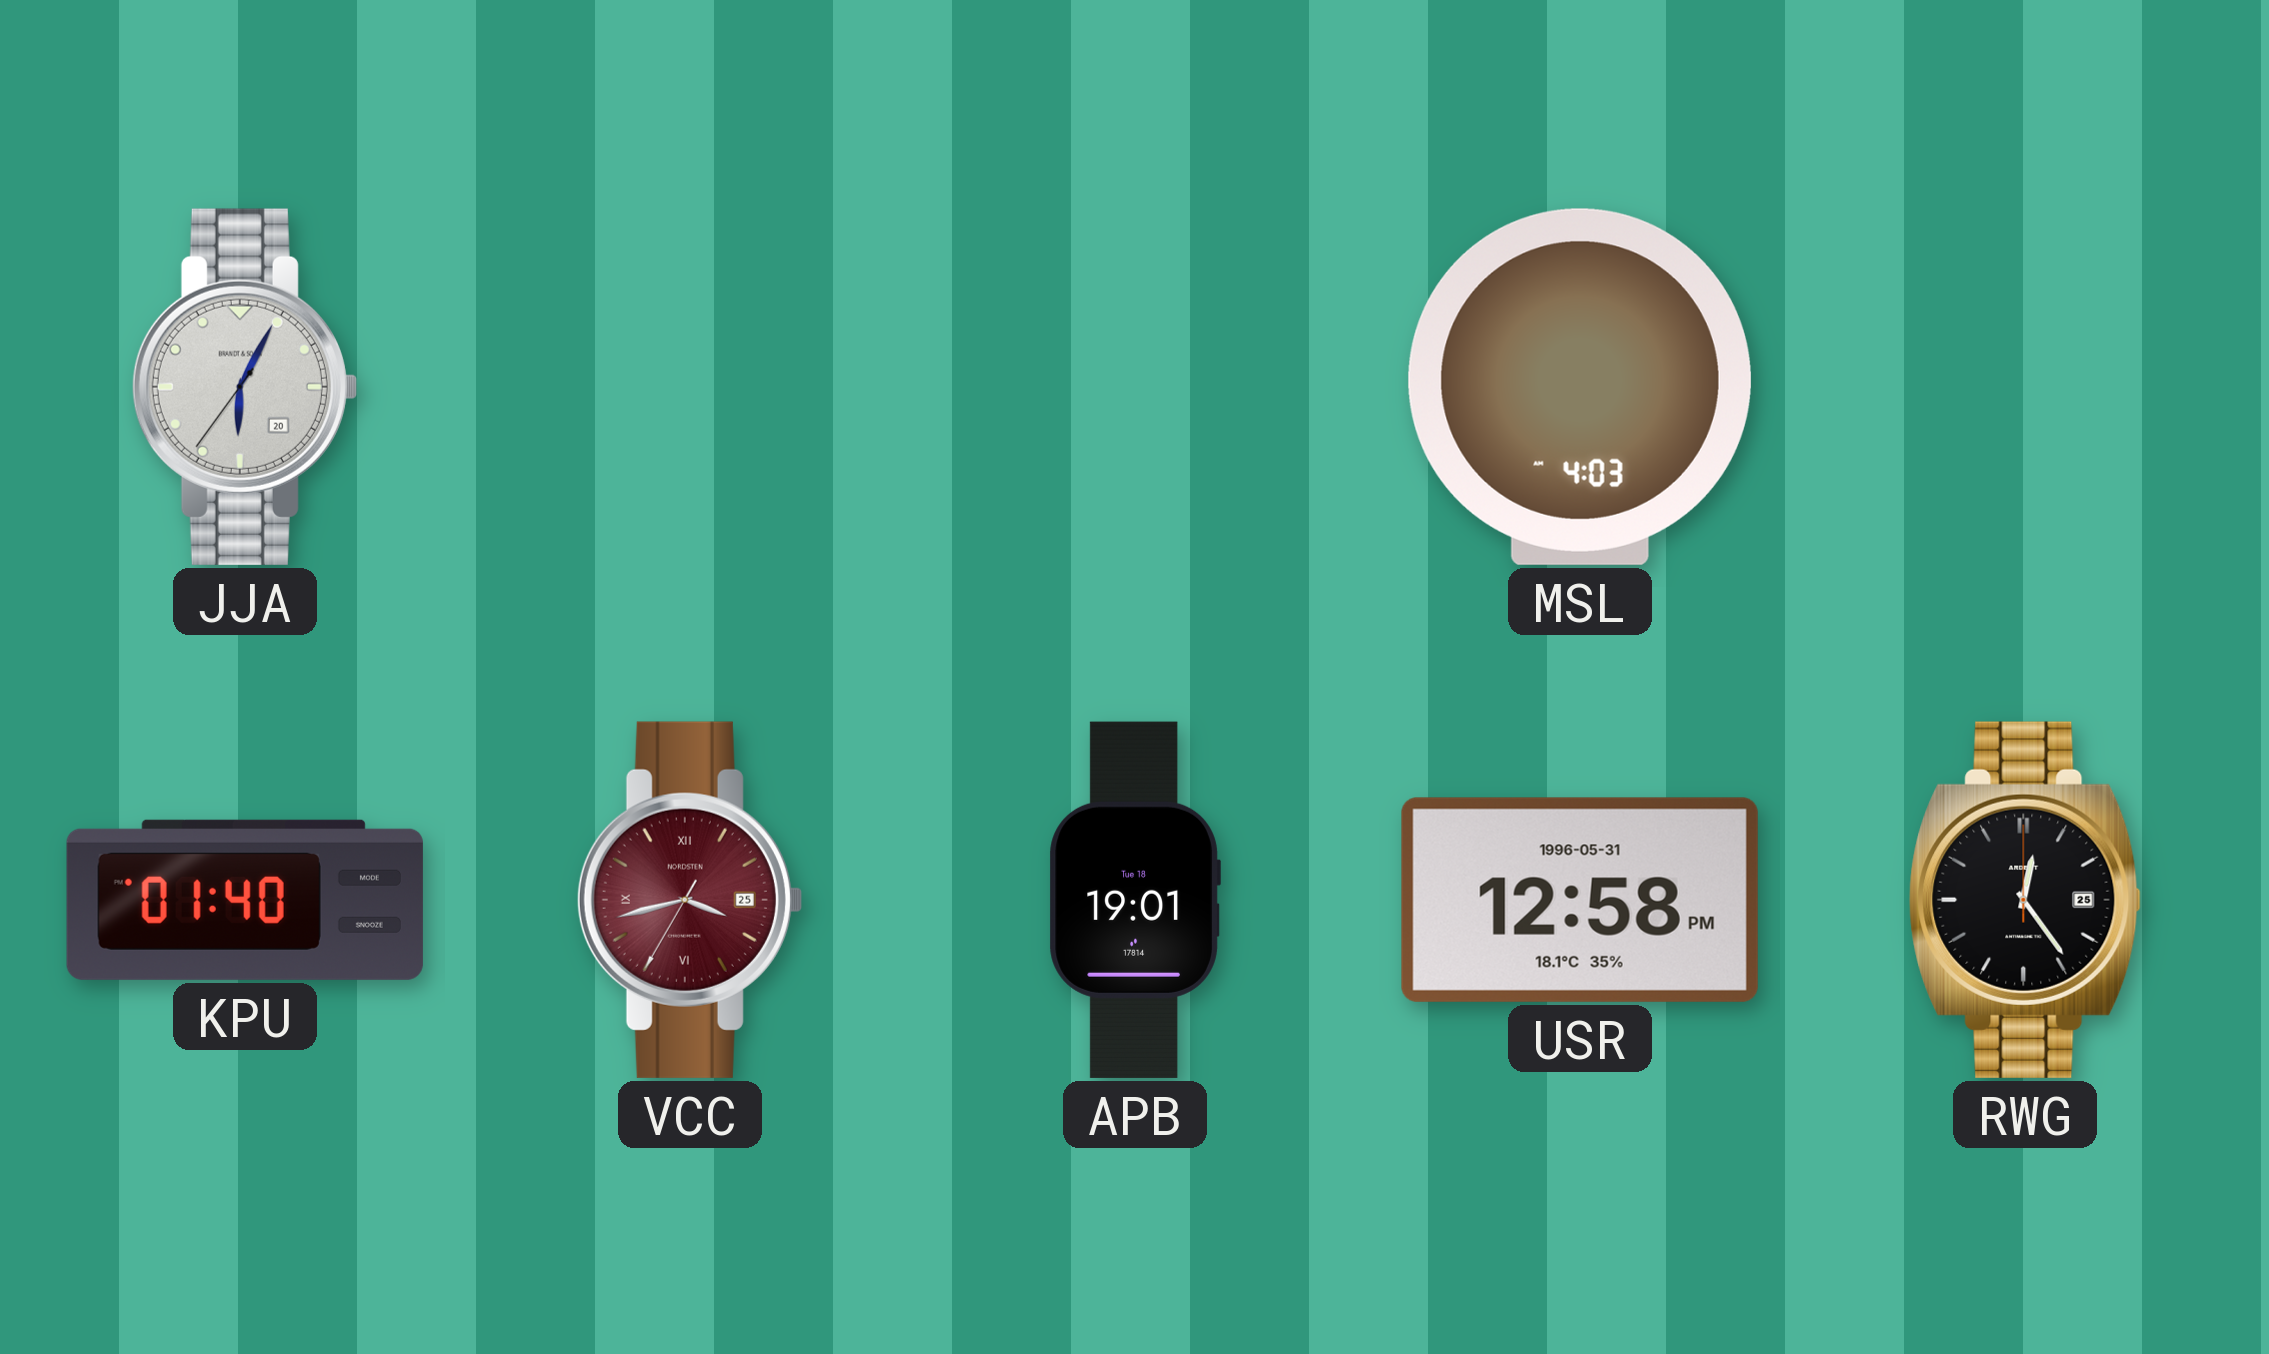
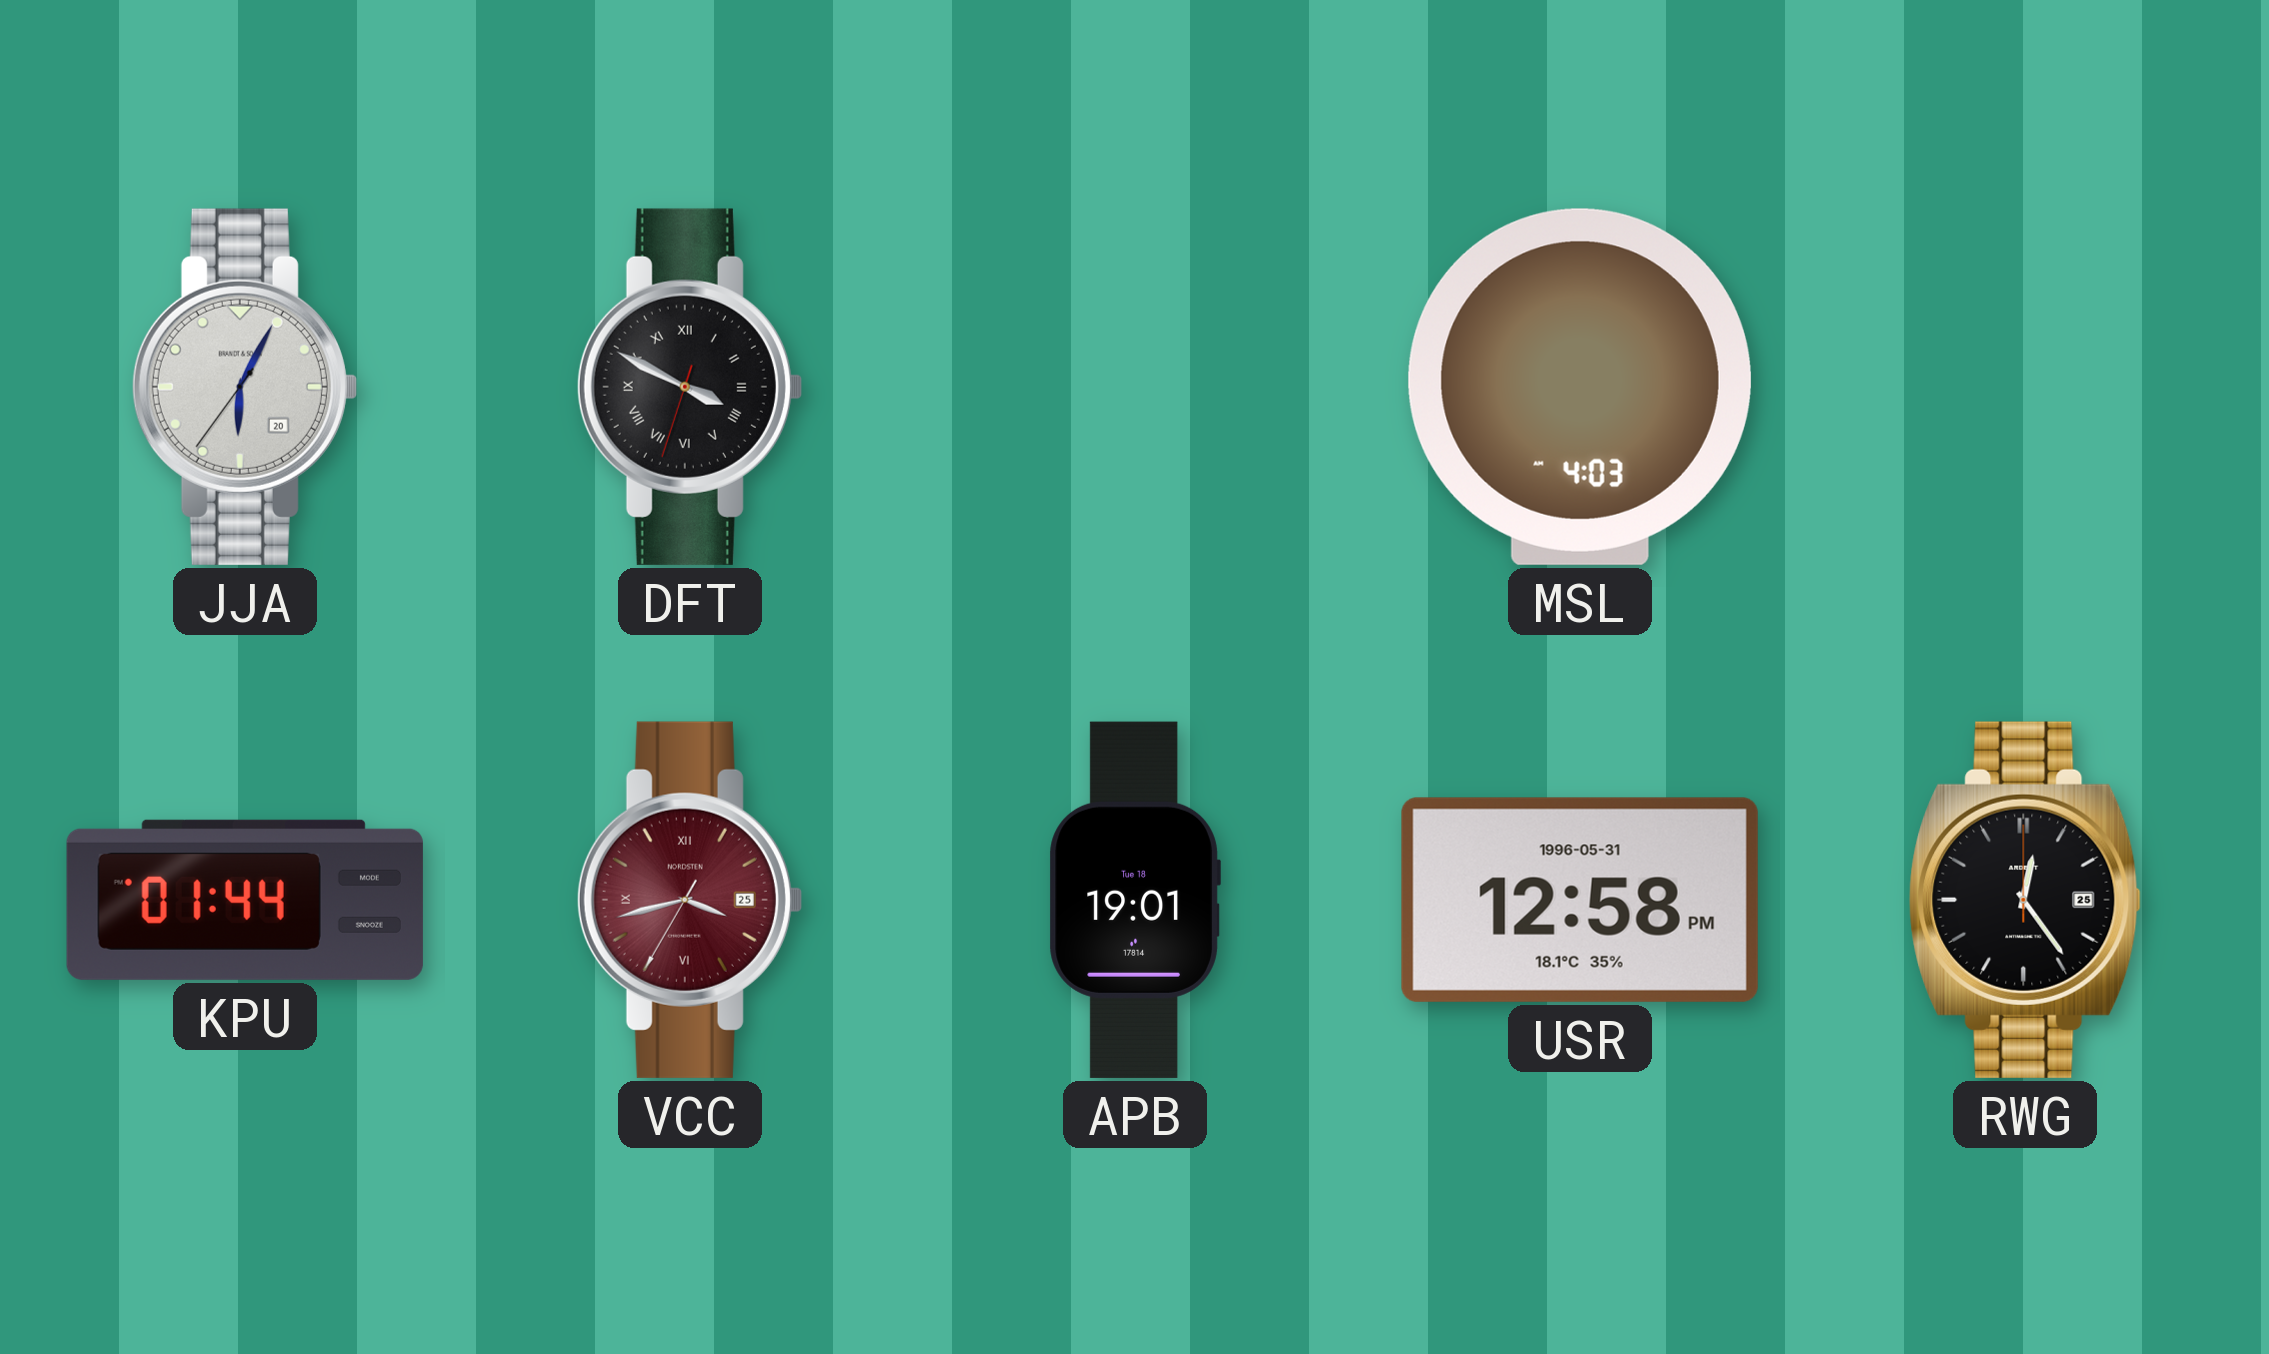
DFT: none -> 3:49
KPU: 01:40 -> 01:44
